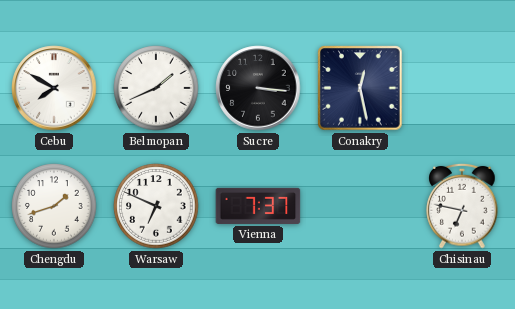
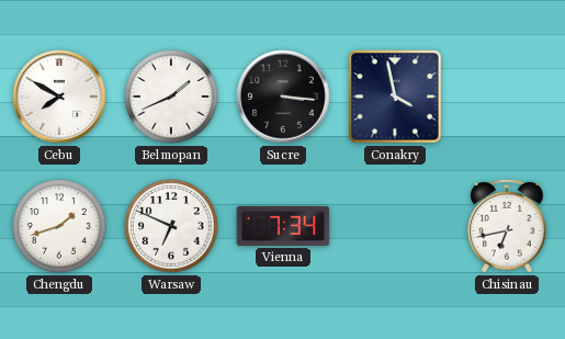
Conakry: 12:28 -> 3:58
Vienna: 7:37 -> 7:34
Chisinau: 6:47 -> 6:43
